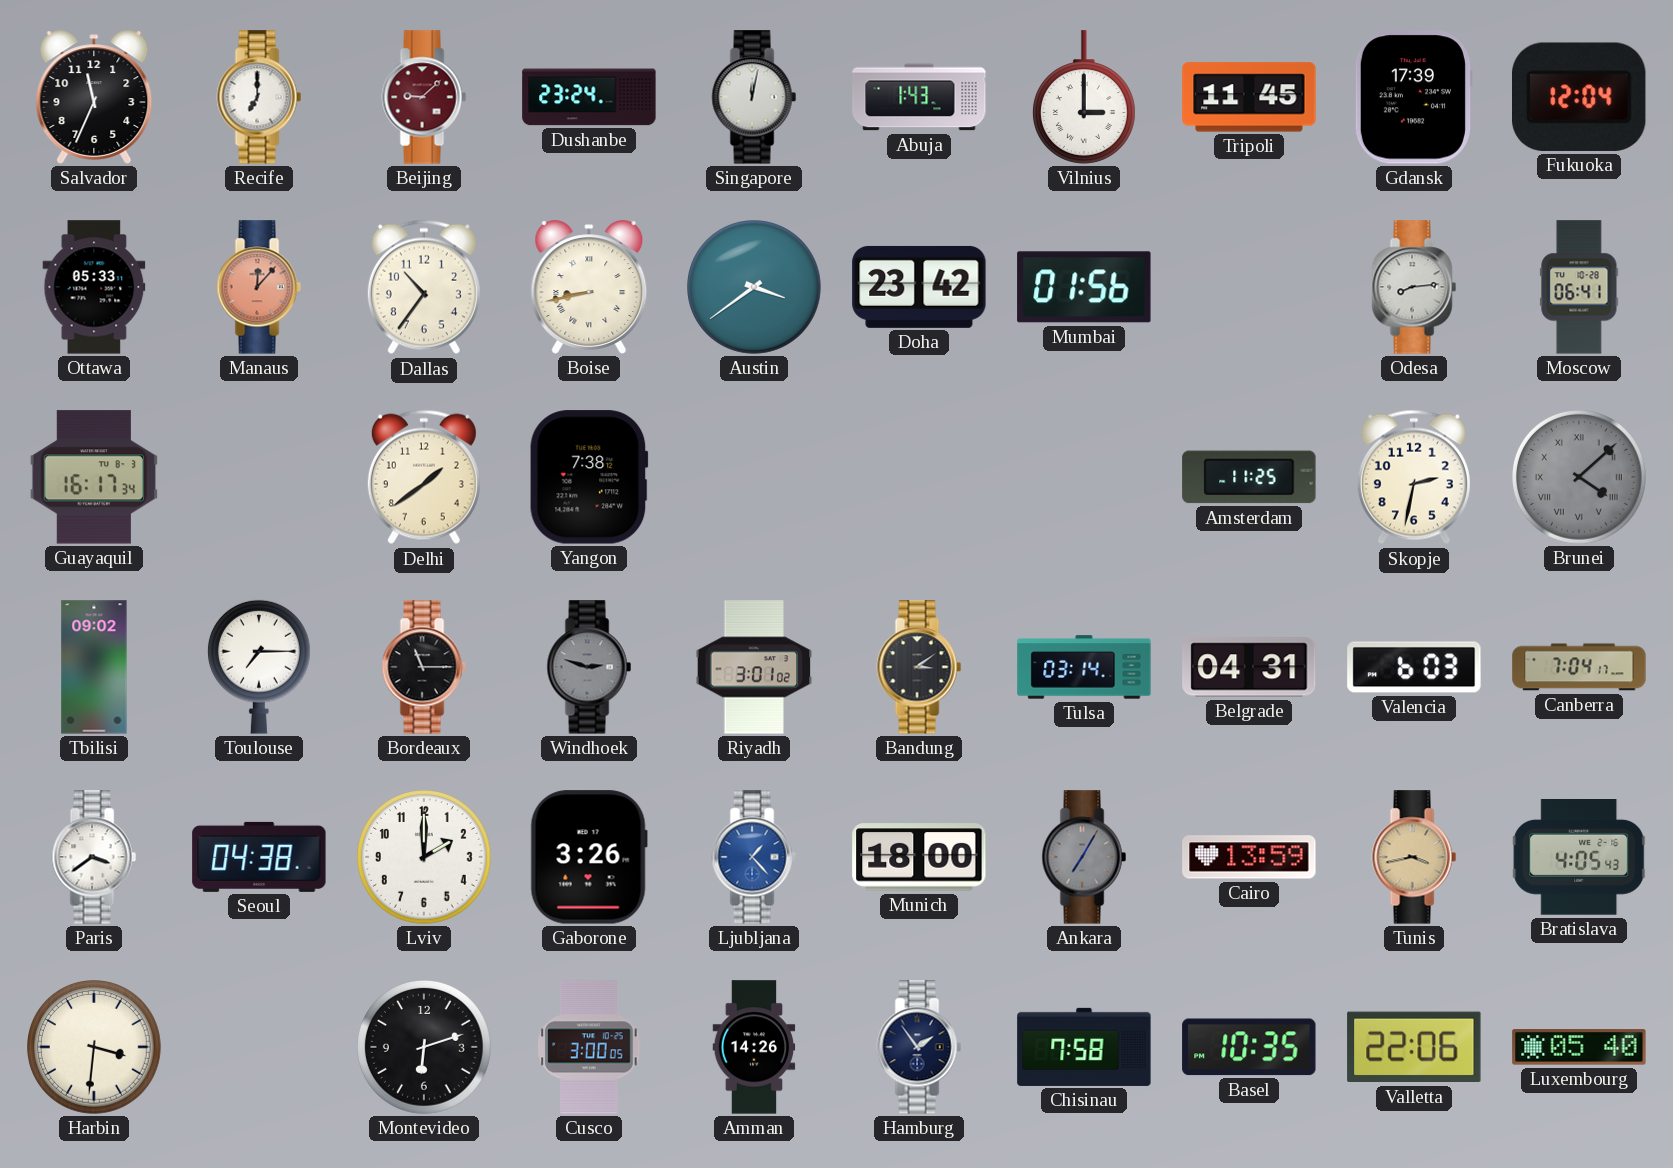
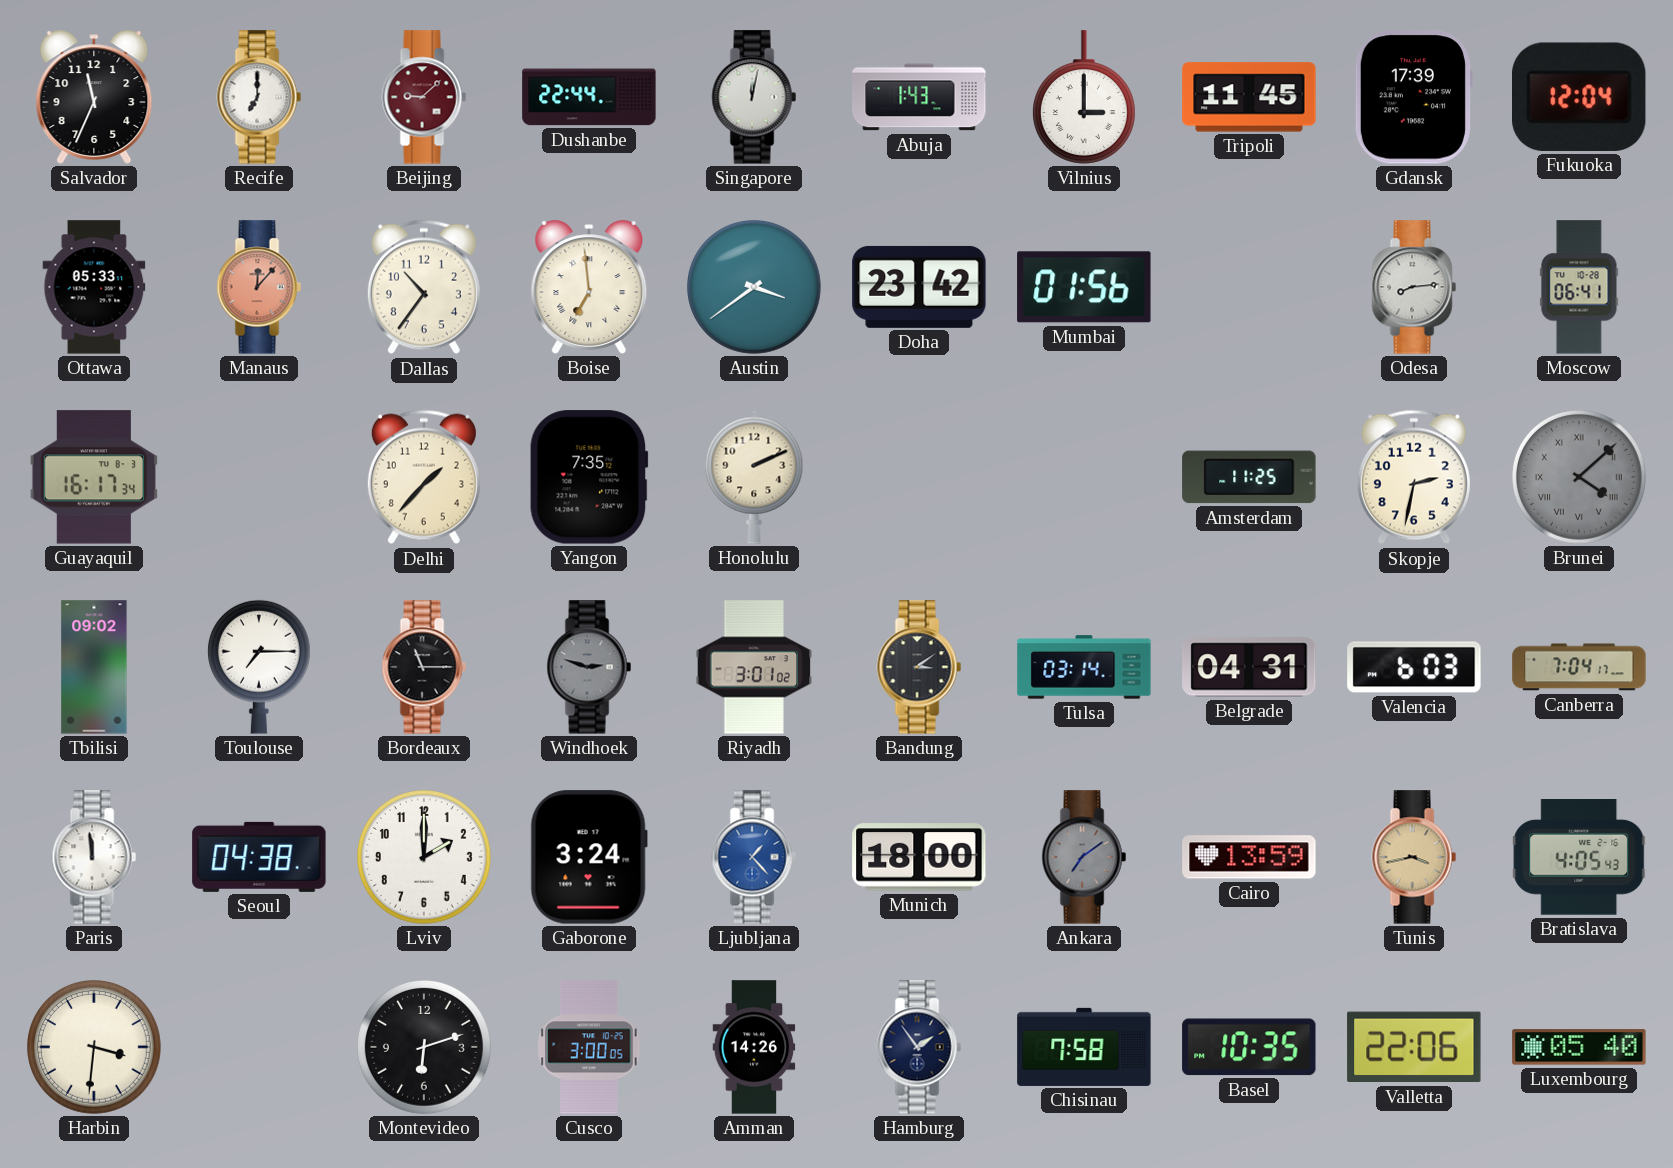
Dushanbe: 23:24 -> 22:44
Boise: 8:43 -> 6:59
Delhi: 1:39 -> 1:37
Yangon: 7:38 -> 7:35
Honolulu: none -> 2:11
Paris: 3:39 -> 11:59
Gaborone: 3:26 -> 3:24
Ankara: 7:05 -> 7:09
